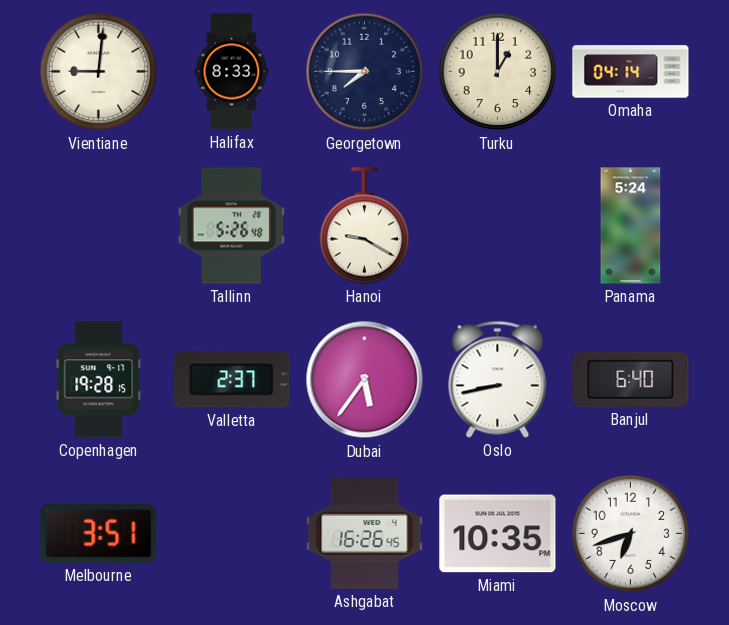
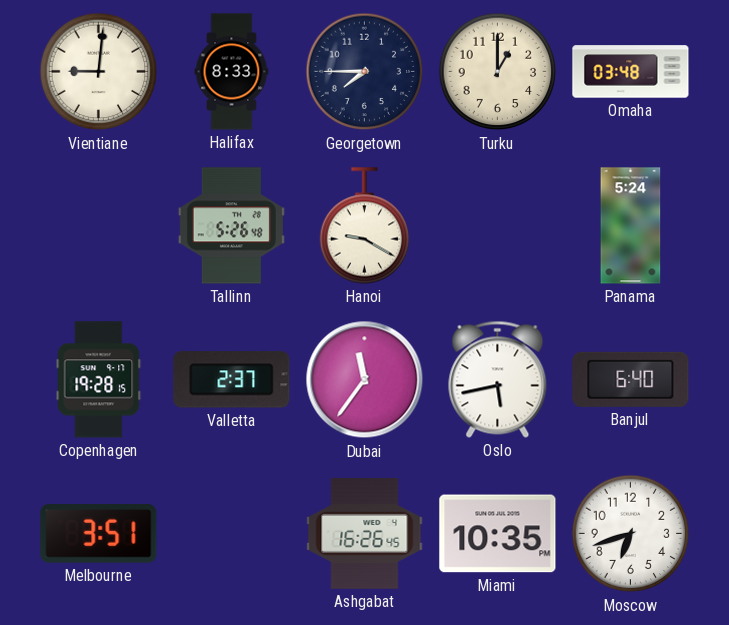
Omaha: 04:14 -> 03:48
Dubai: 5:36 -> 11:36
Oslo: 8:43 -> 5:43
